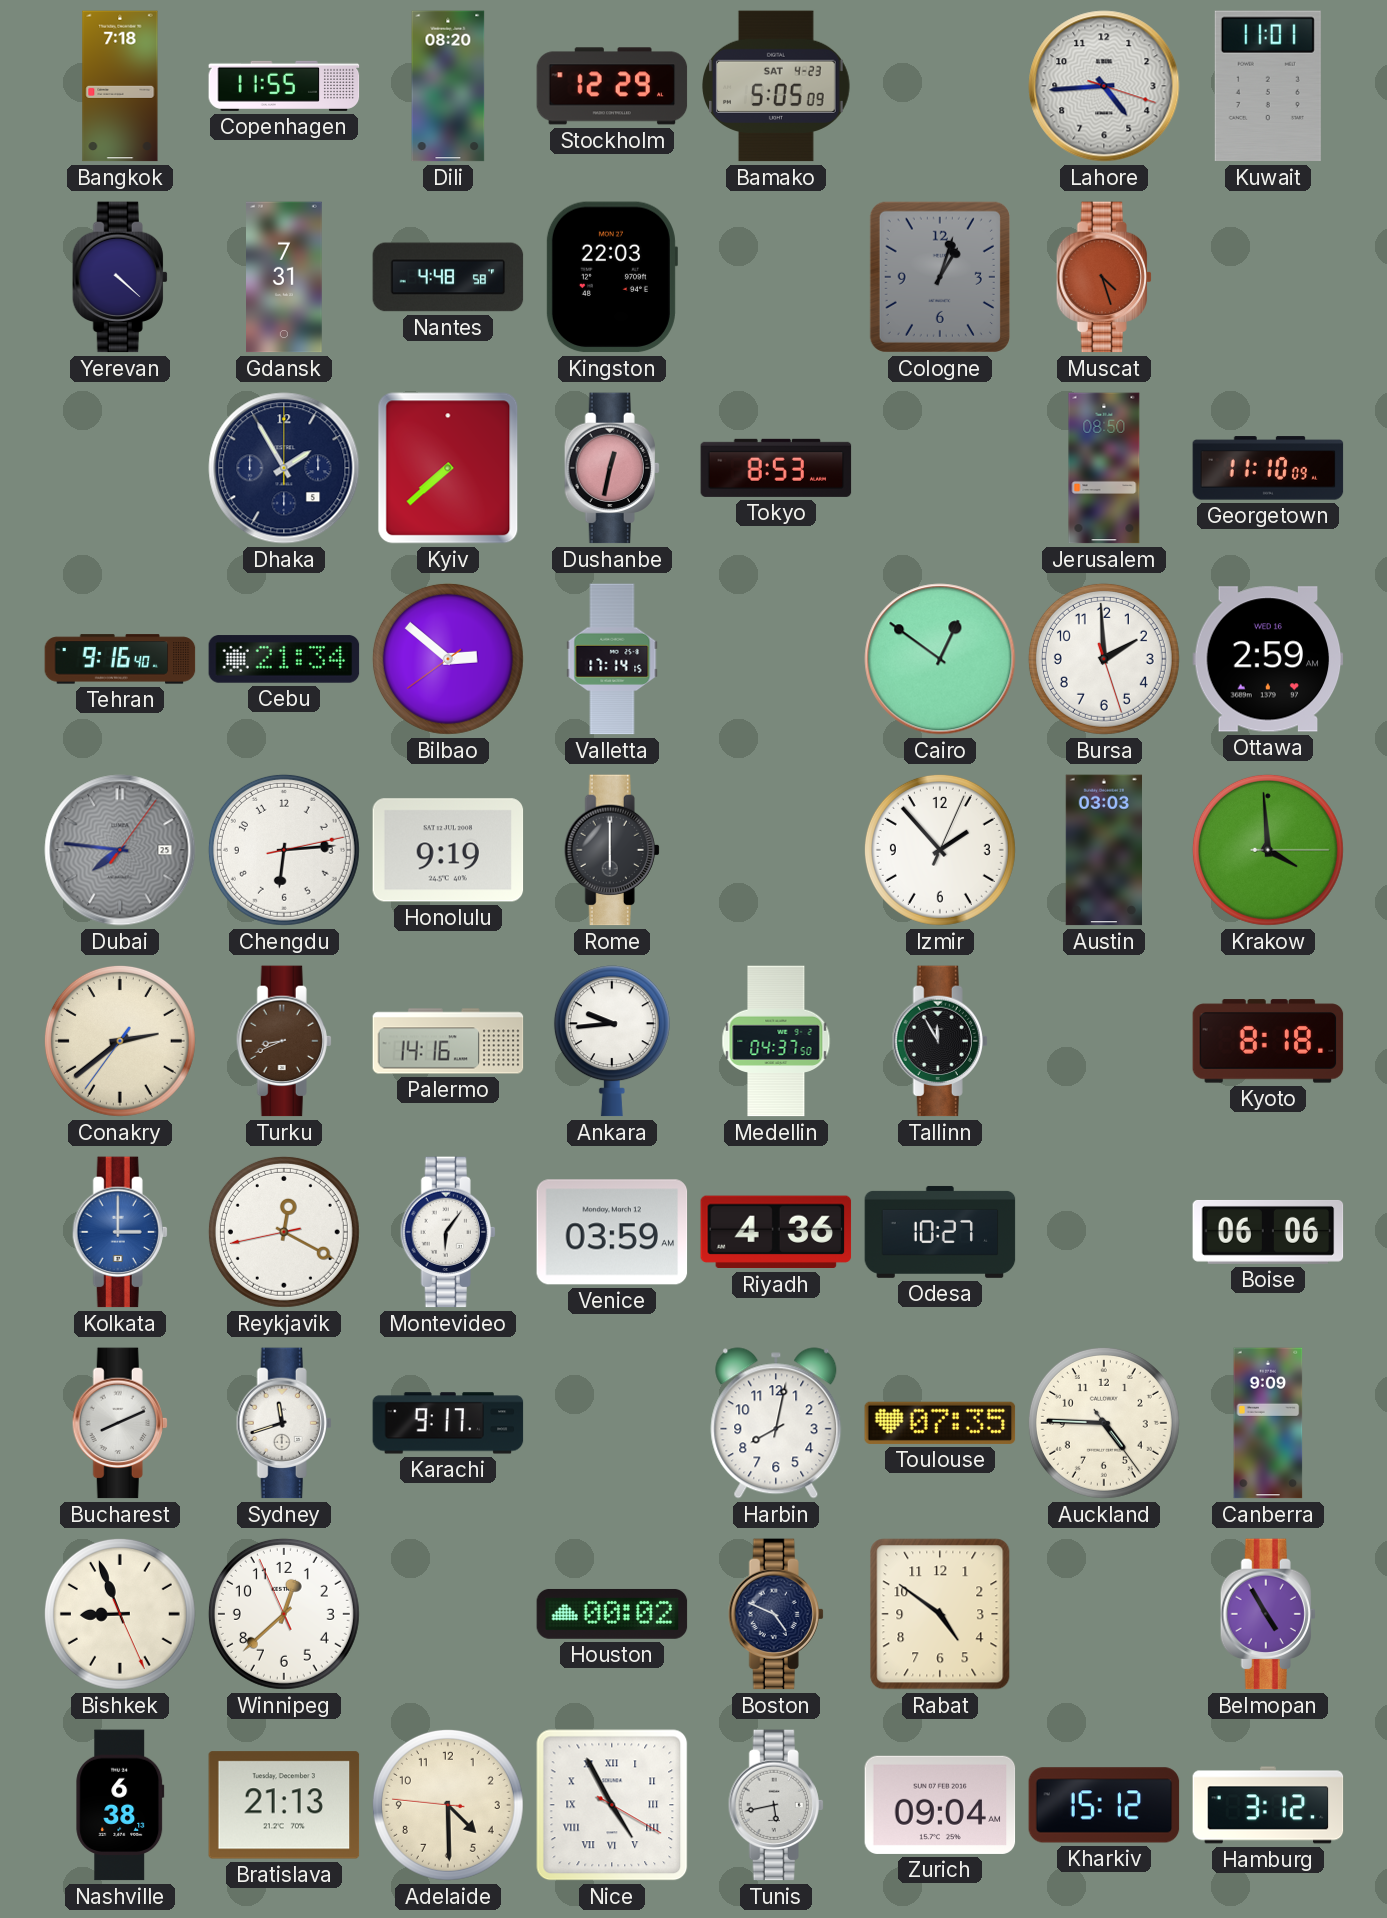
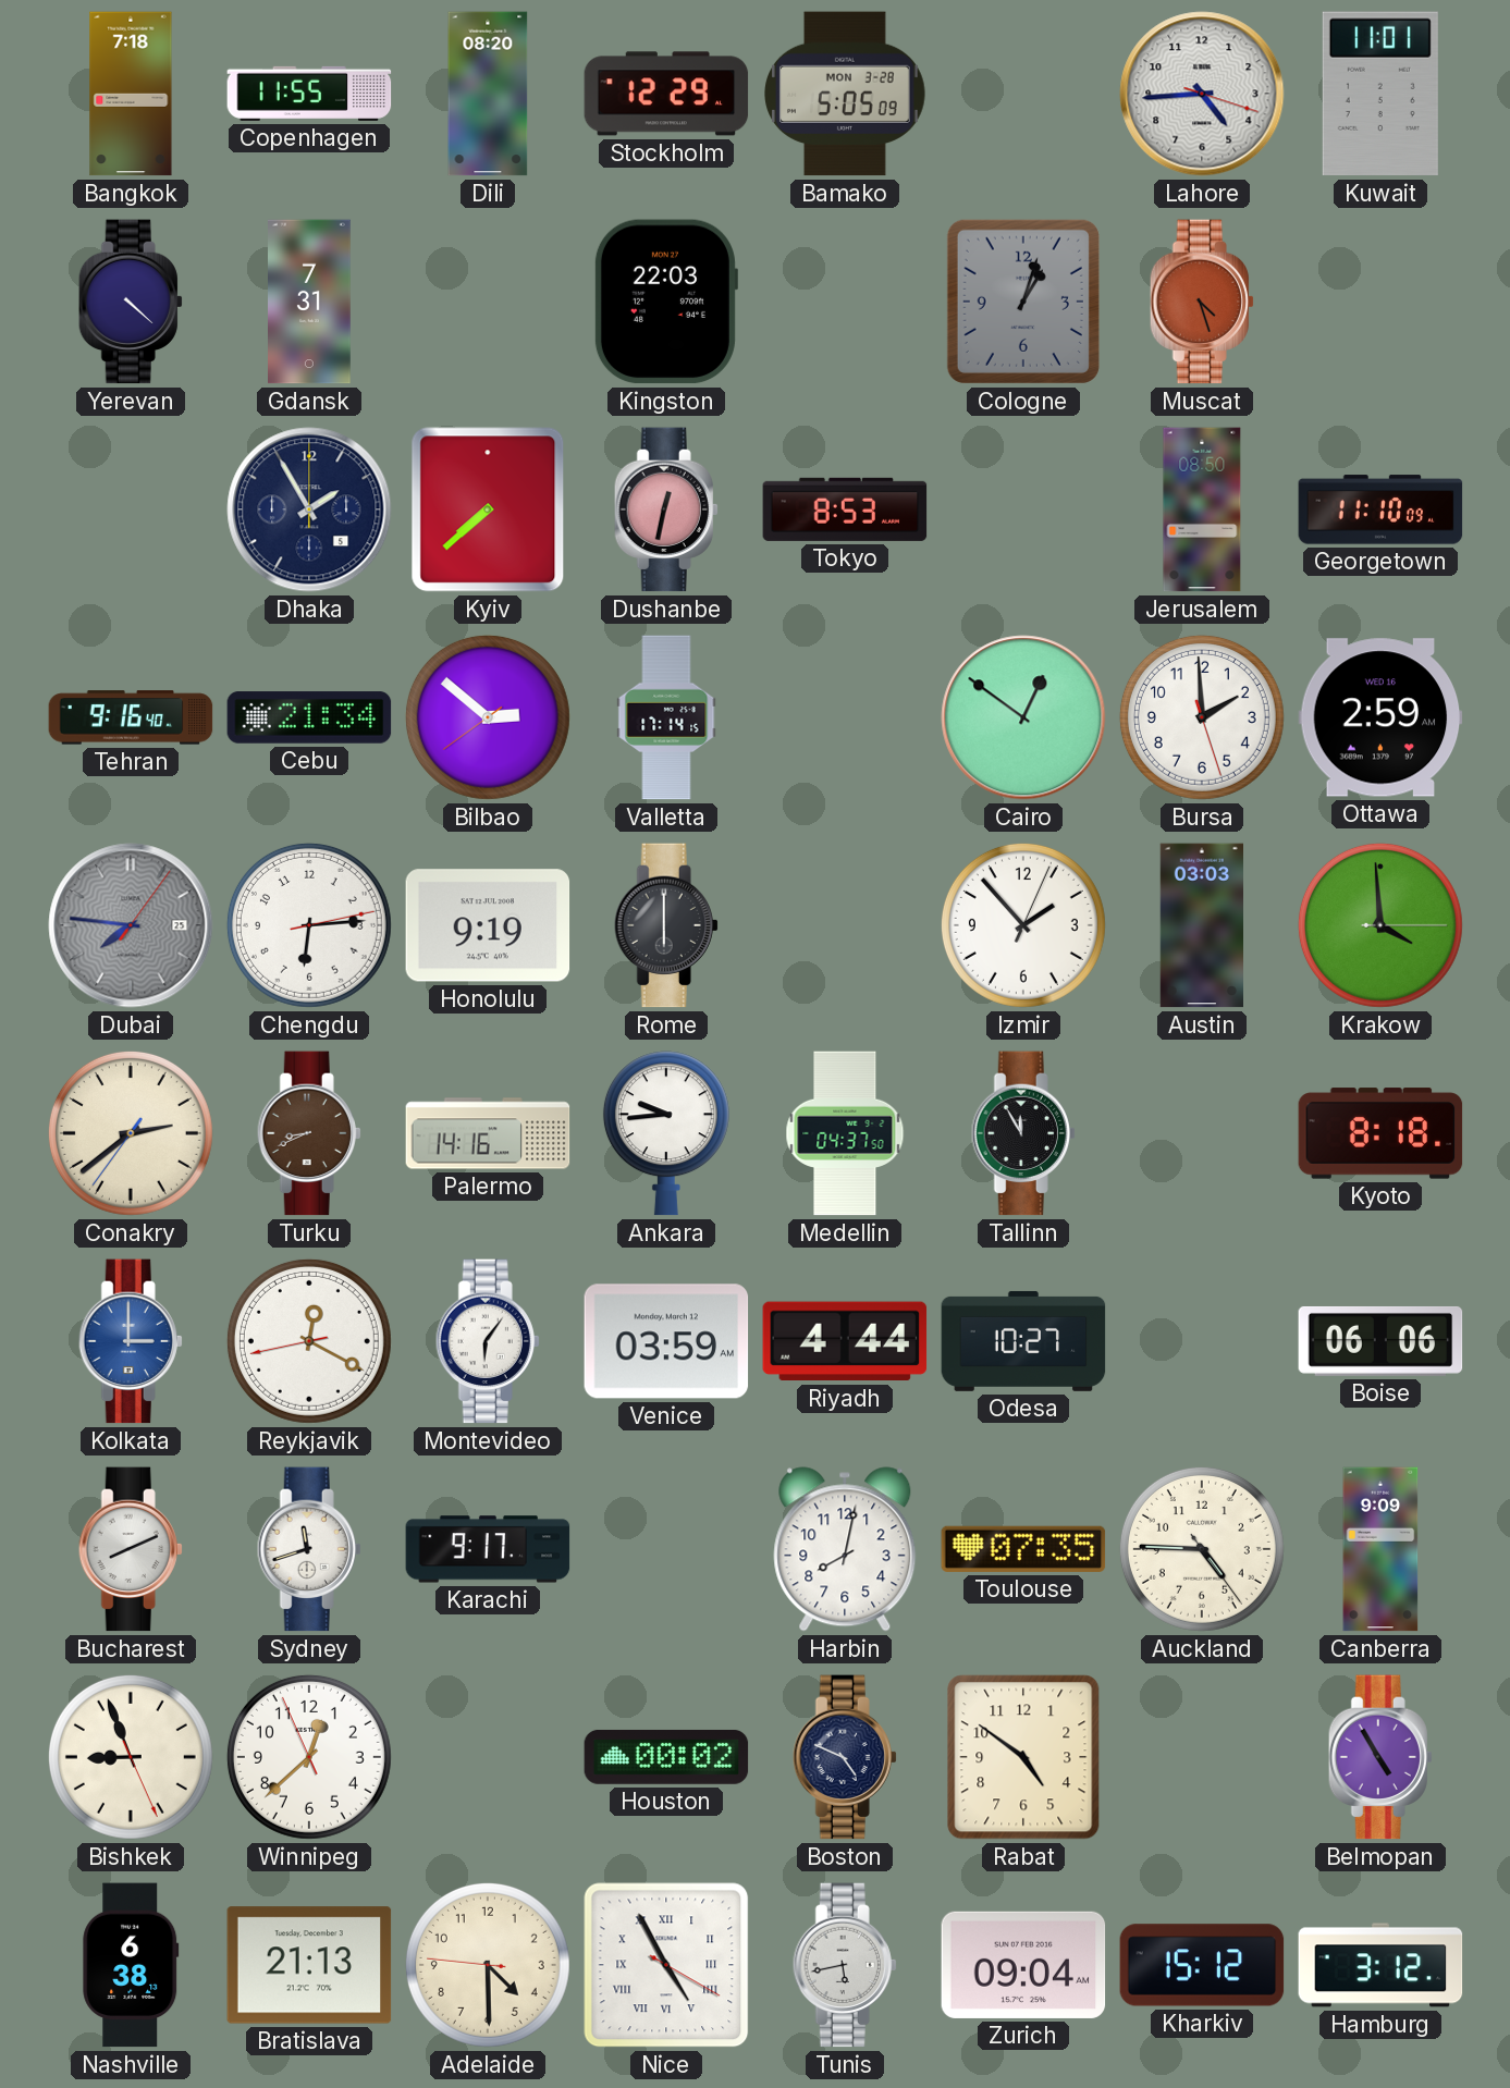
Bamako date: SAT 4-23 -> MON 3-28
Nantes: 4:48 -> none
Riyadh: 4:36 -> 4:44
